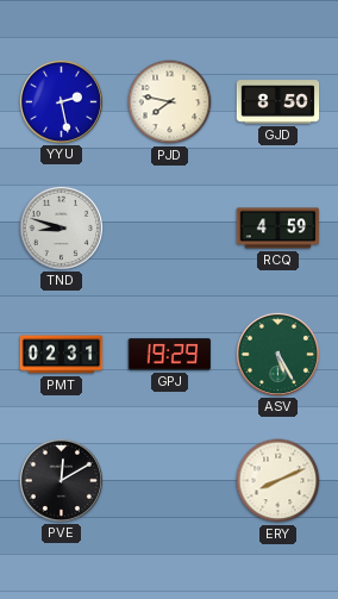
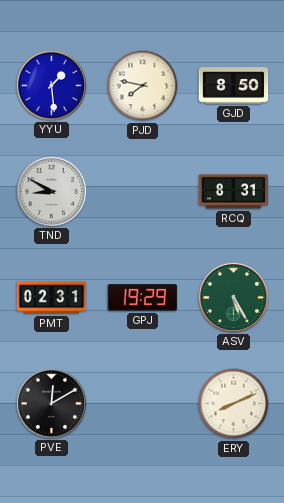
YYU: 2:28 -> 1:29
TND: 8:48 -> 8:50
RCQ: 4:59 -> 8:31
